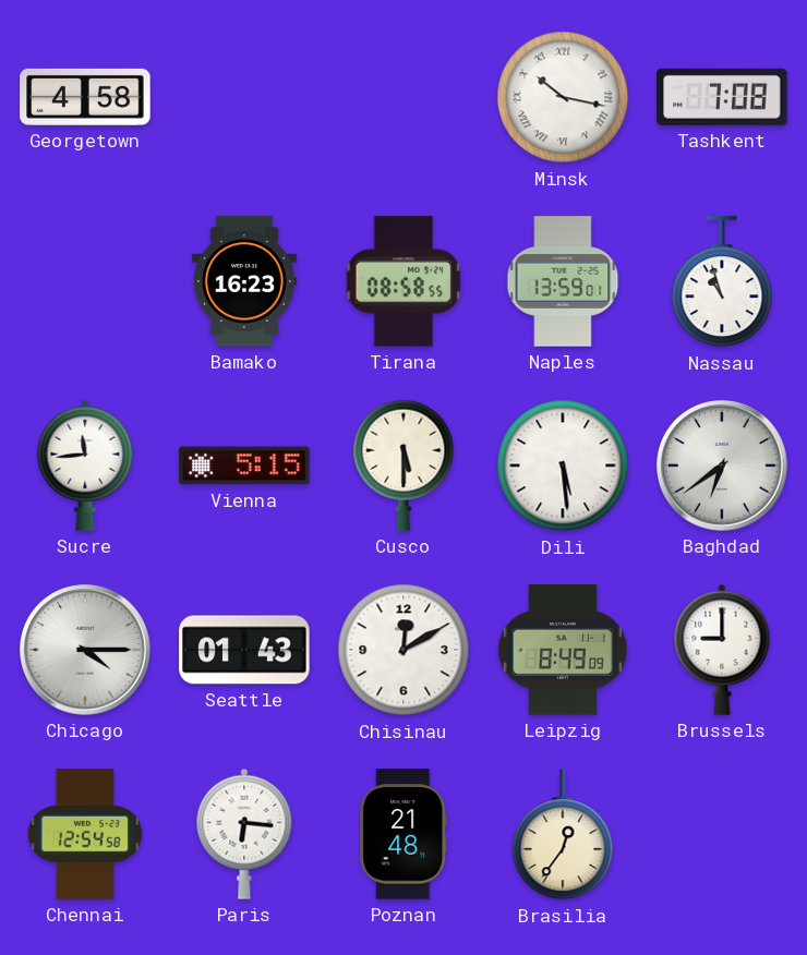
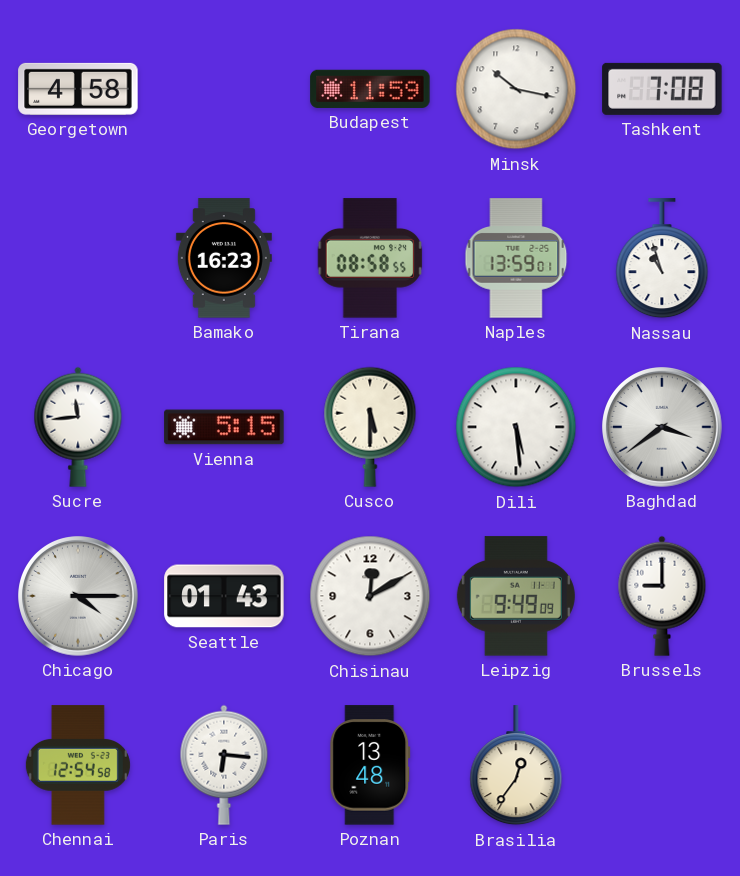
Budapest: none -> 11:59
Minsk numerals: Roman -> Arabic
Baghdad: 6:39 -> 3:39
Leipzig: 8:49 -> 9:49
Poznan: 21:48 -> 13:48
